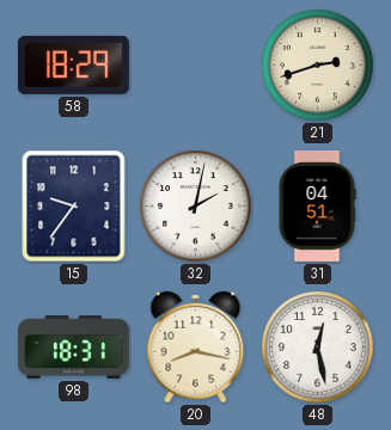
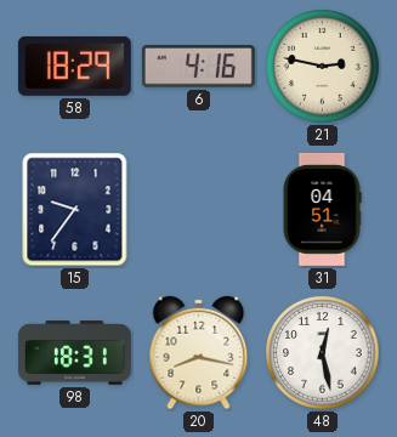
6: none -> 4:16
21: 2:42 -> 2:47
32: 2:02 -> none
